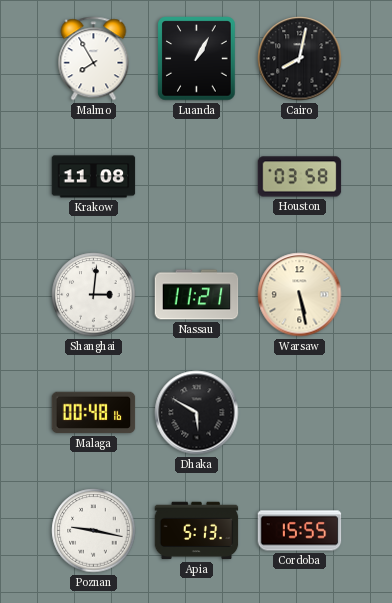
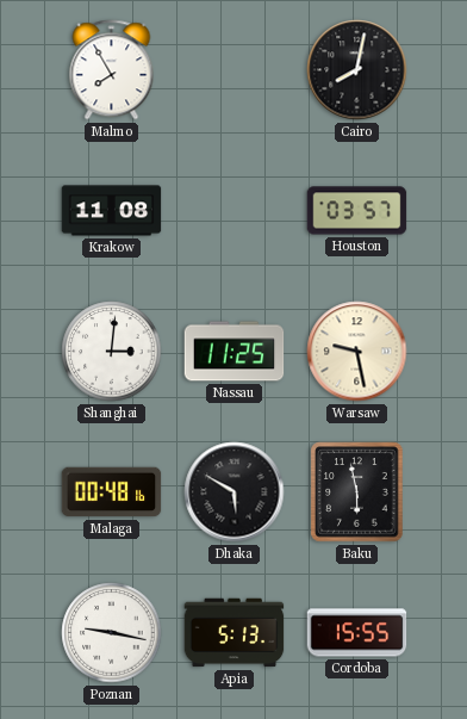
Luanda: 1:05 -> none
Houston: 03:58 -> 03:57
Nassau: 11:21 -> 11:25
Warsaw: 5:28 -> 9:28
Baku: none -> 5:58
